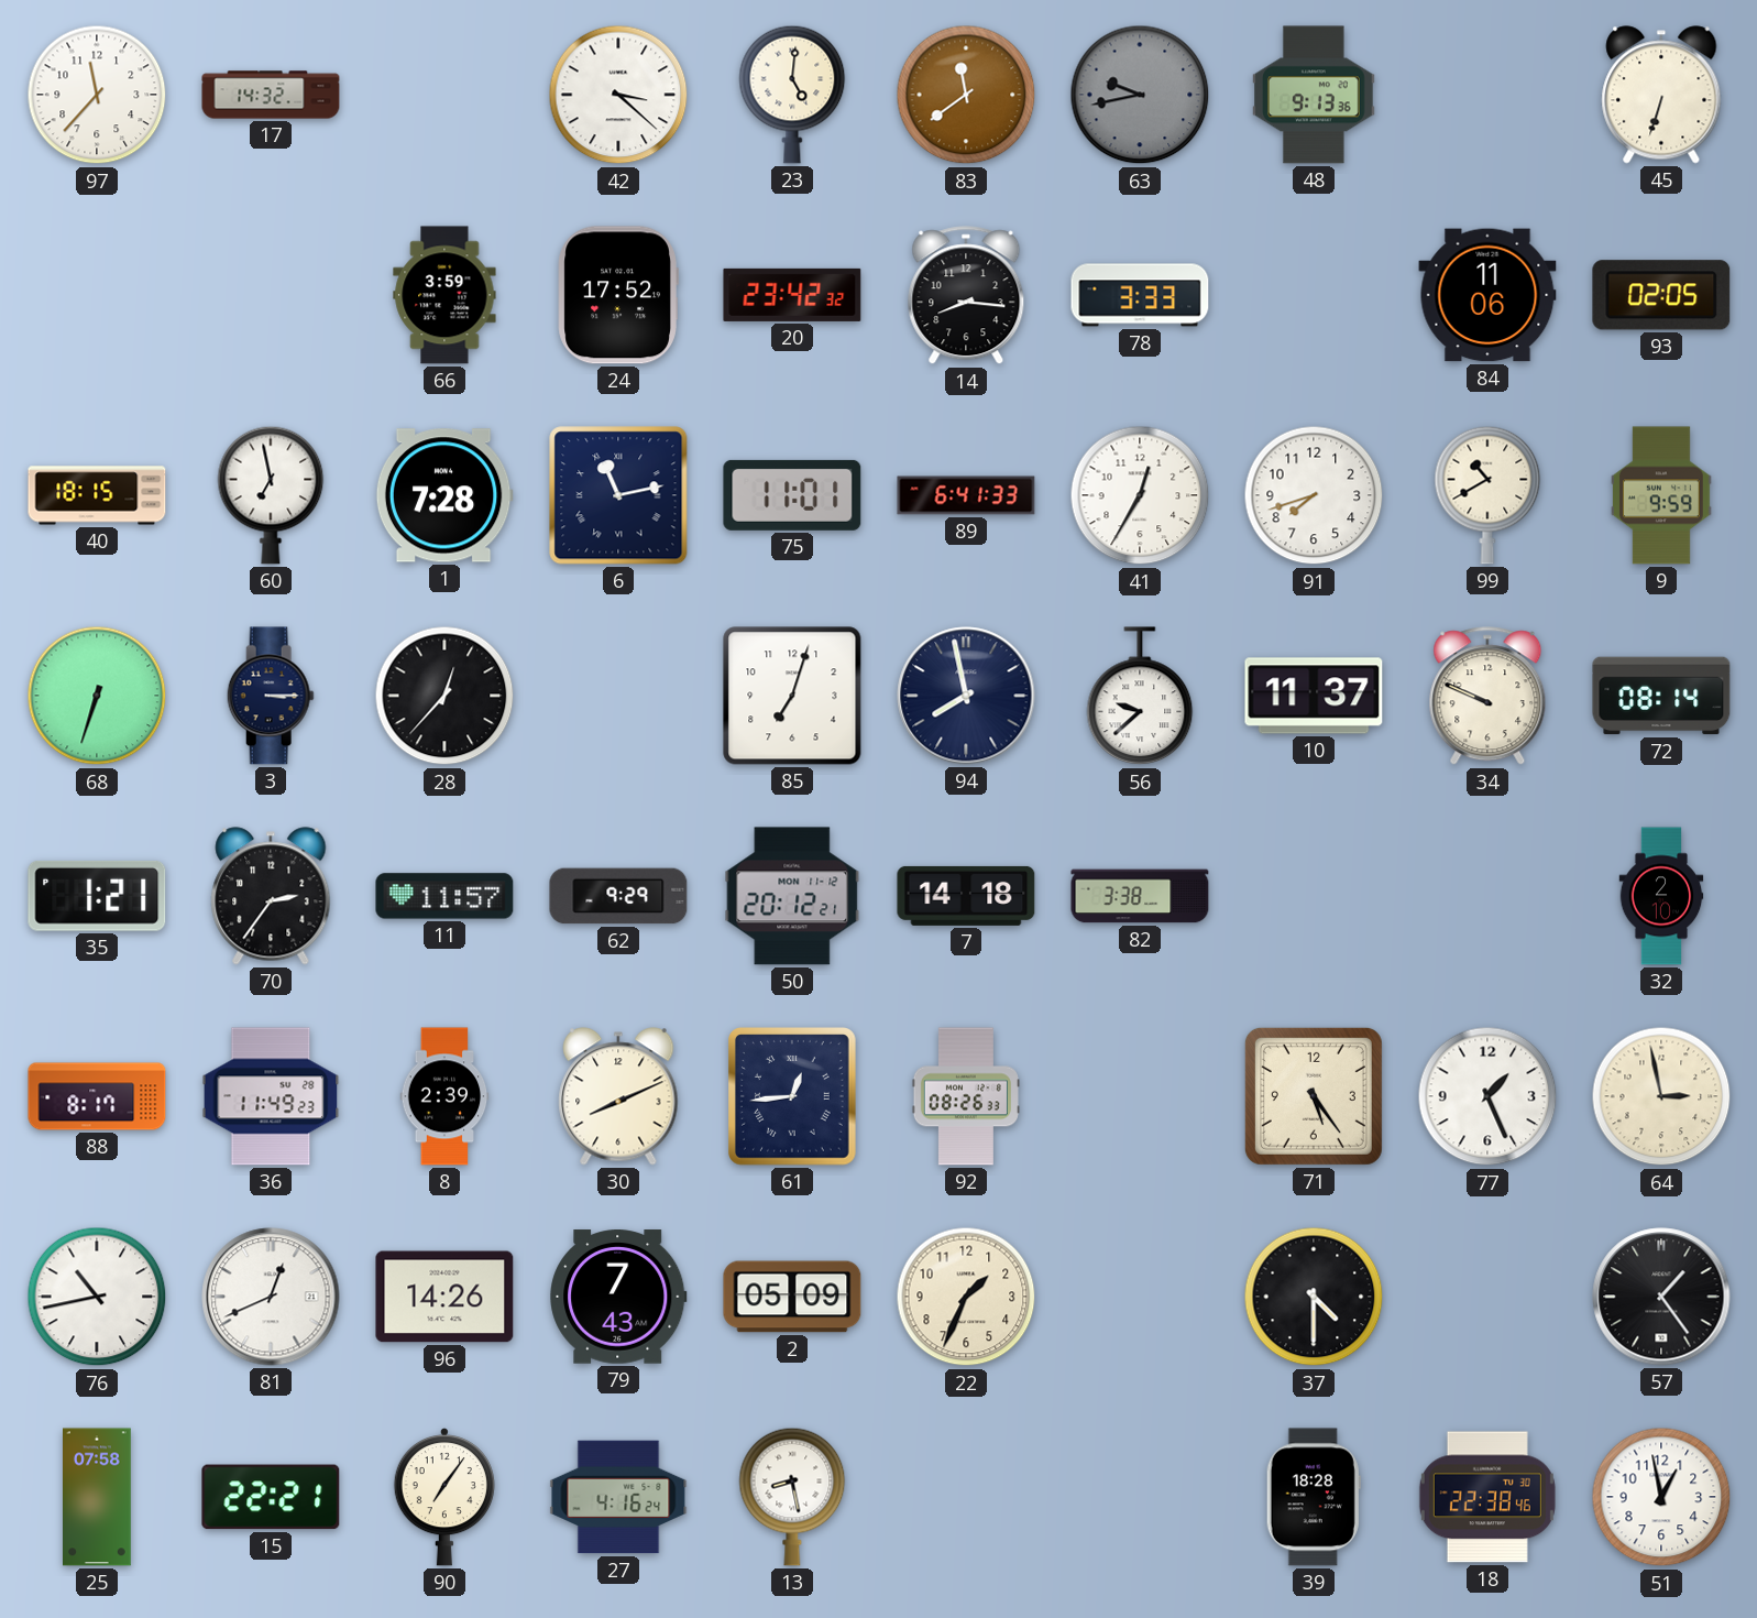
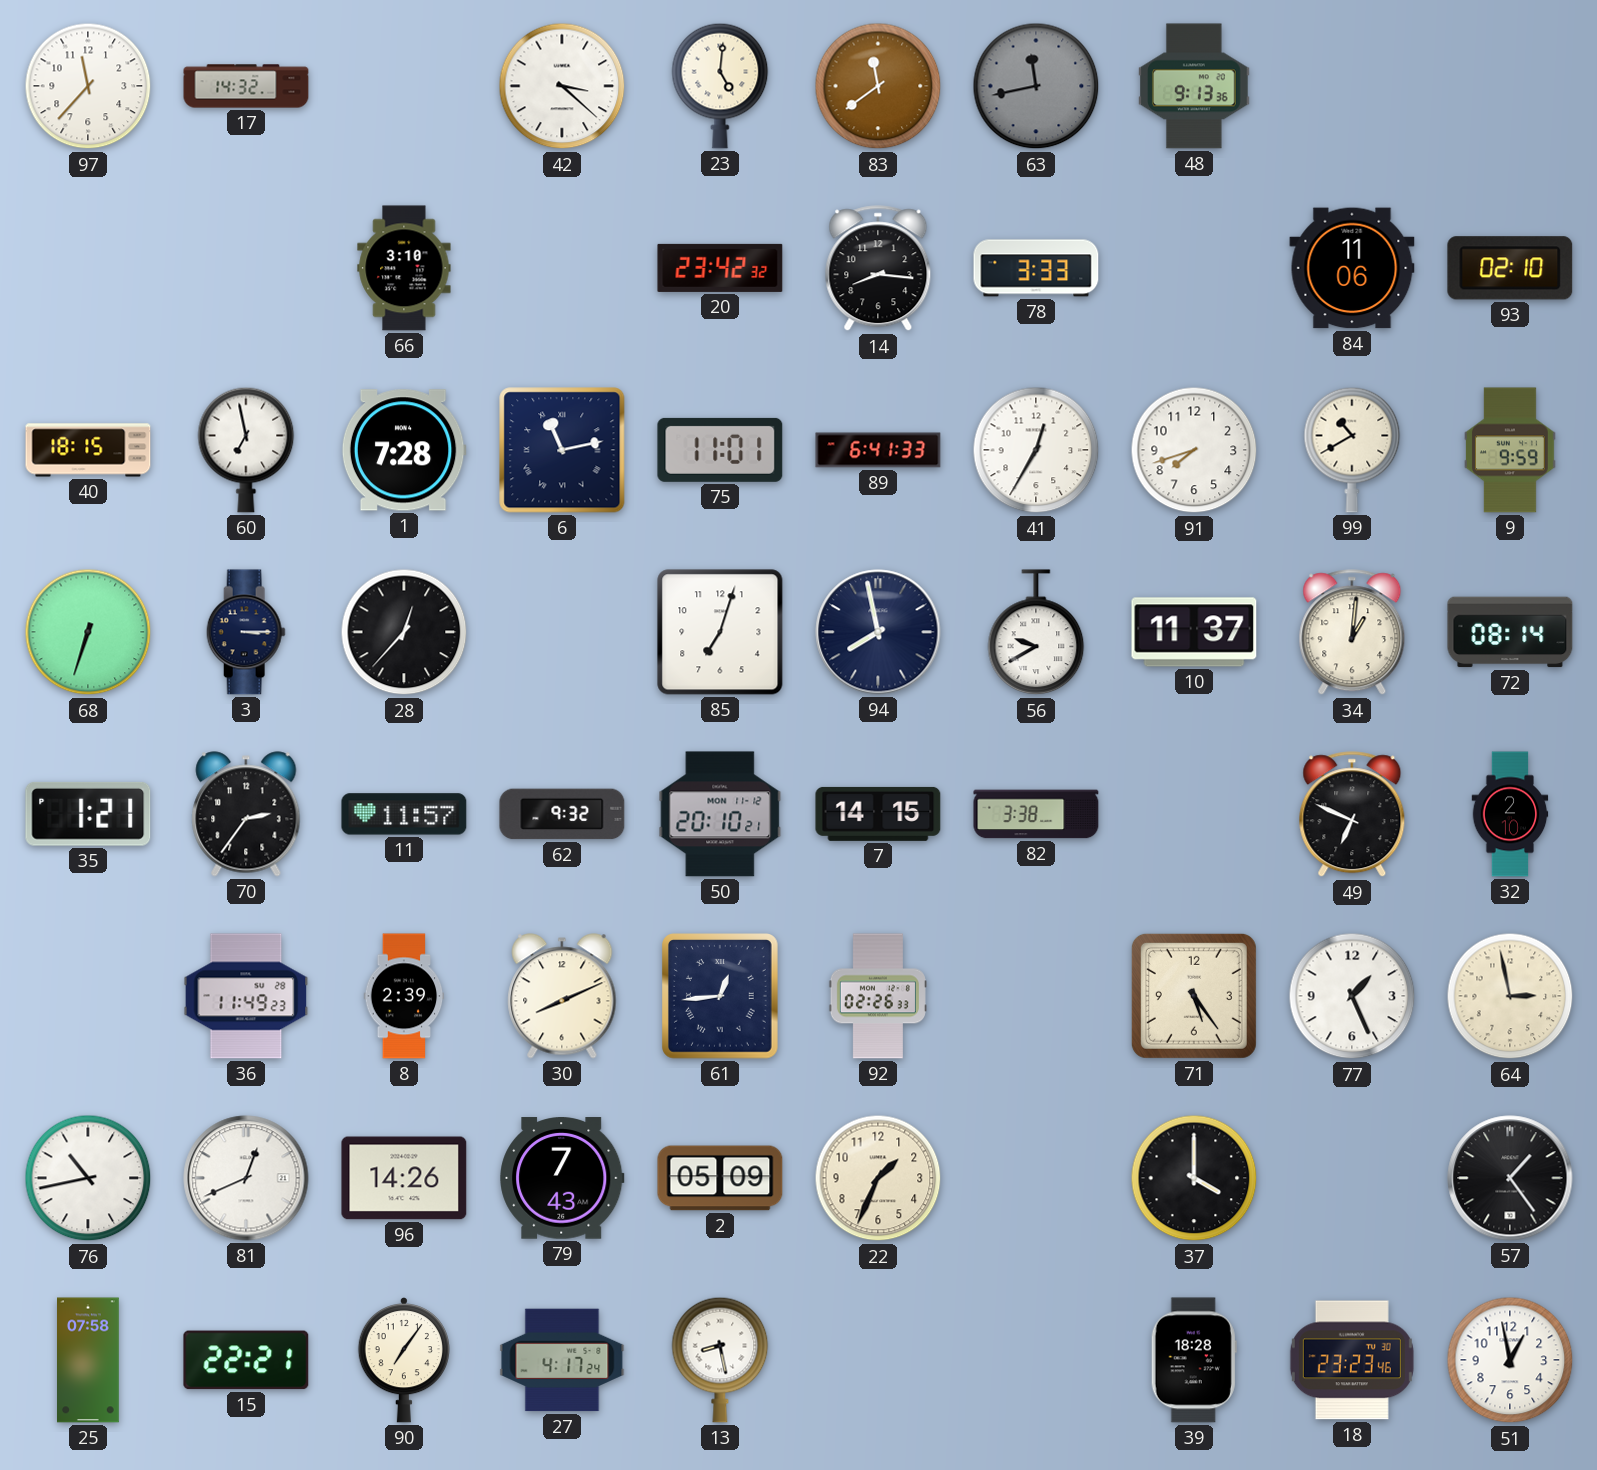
63: 9:43 -> 11:43
45: 6:33 -> none
66: 3:59 -> 3:10
24: 17:52 -> none
93: 02:05 -> 02:10
56: 9:38 -> 9:40
34: 9:49 -> 1:01
62: 9:29 -> 9:32
50: 20:12 -> 20:10
7: 14:18 -> 14:15
49: none -> 6:49
88: 8:17 -> none
92: 08:26 -> 02:26
37: 4:30 -> 4:00
27: 4:16 -> 4:17
18: 22:38 -> 23:23
